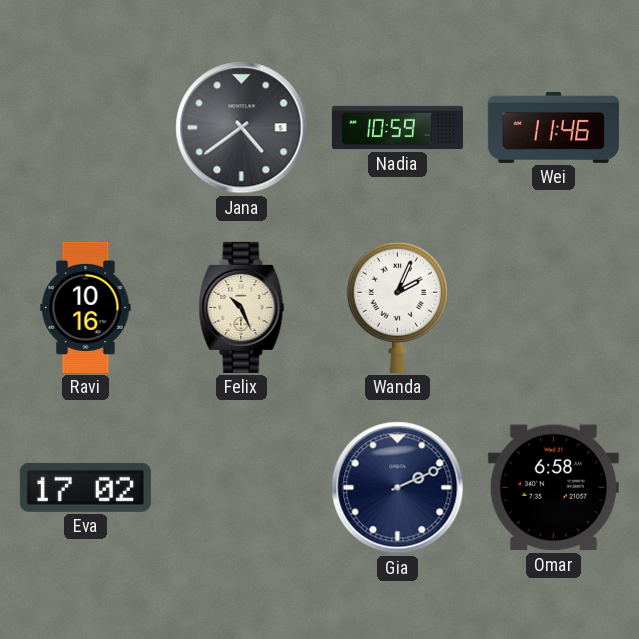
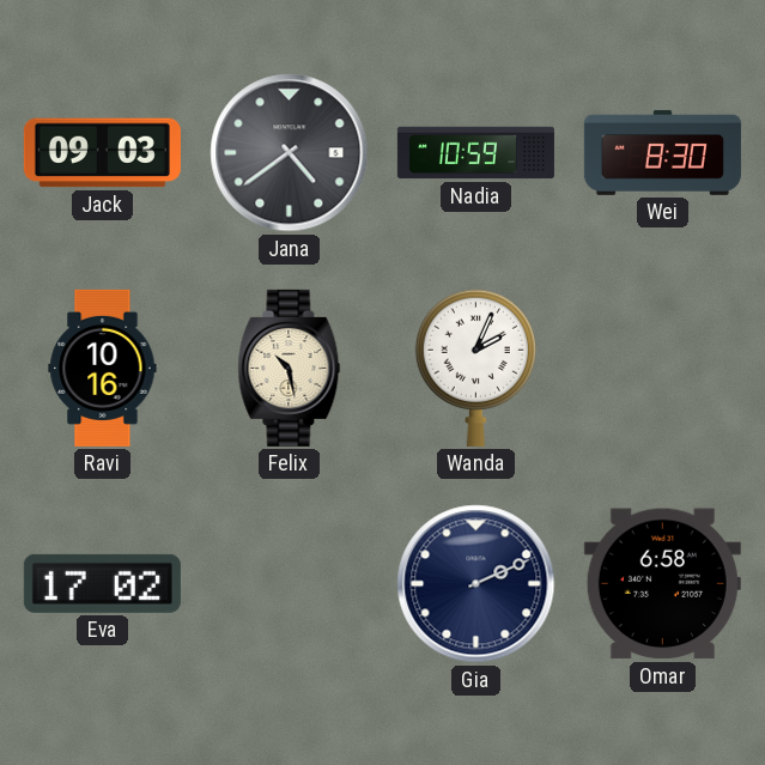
Jack: none -> 09:03
Wei: 11:46 -> 8:30
Felix: 10:26 -> 10:28
